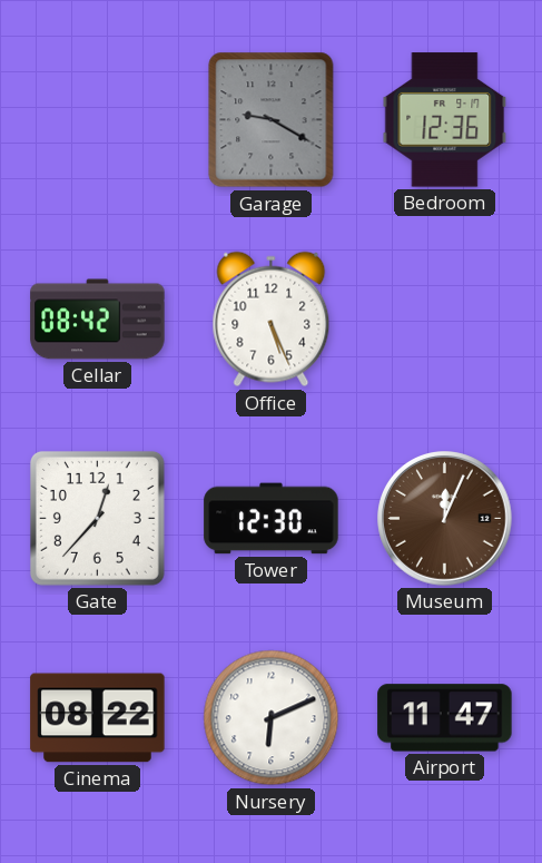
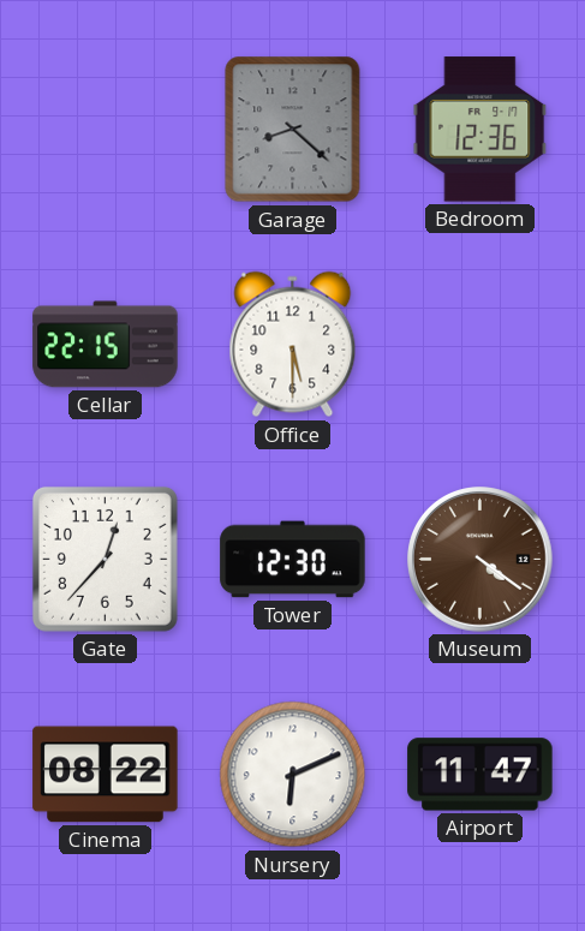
Garage: 9:20 -> 8:22
Cellar: 08:42 -> 22:15
Office: 5:26 -> 5:30
Museum: 12:04 -> 4:21
